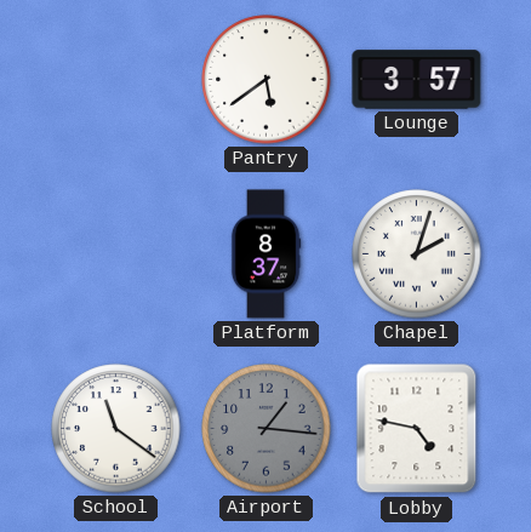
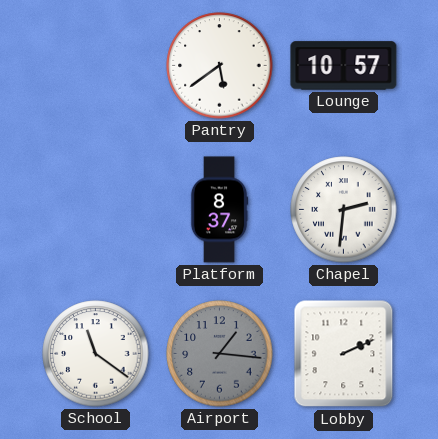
Lounge: 3:57 -> 10:57
Chapel: 2:03 -> 2:31
Lobby: 4:47 -> 2:11
